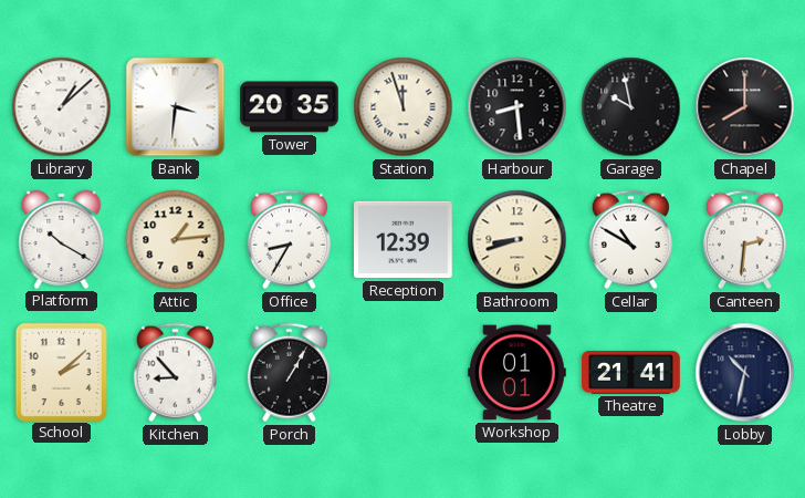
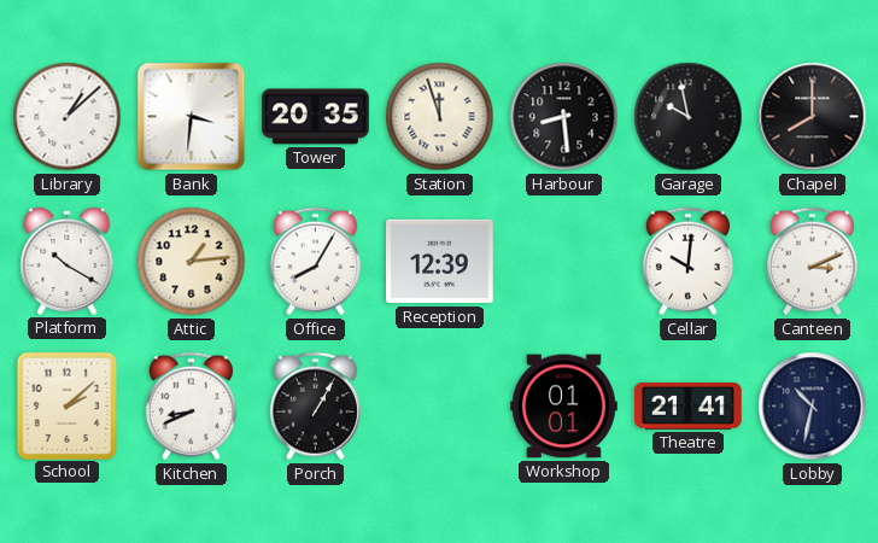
Office: 8:35 -> 8:05
Bathroom: 8:42 -> none
Cellar: 10:50 -> 10:01
Canteen: 2:31 -> 3:11
Kitchen: 8:53 -> 8:41
